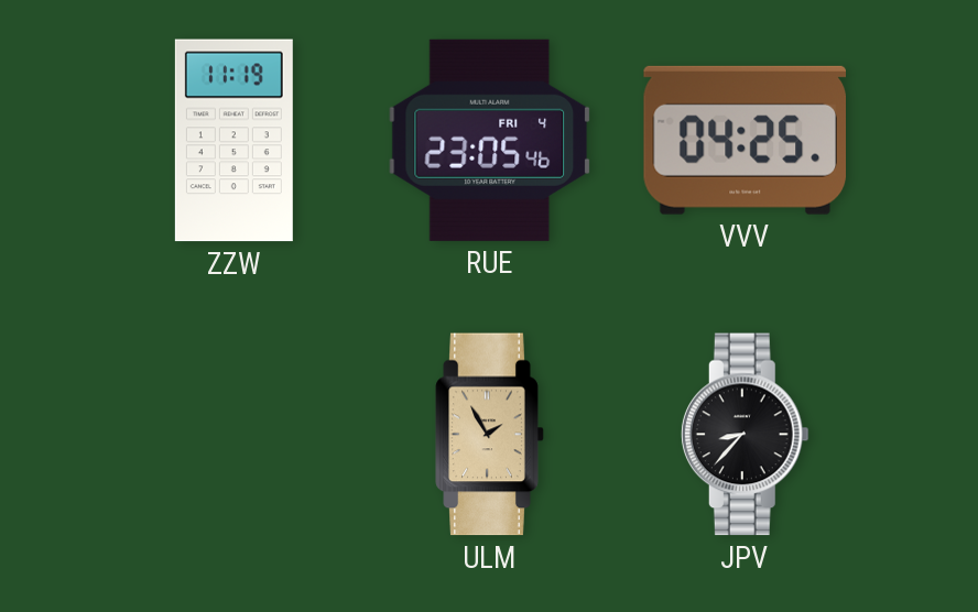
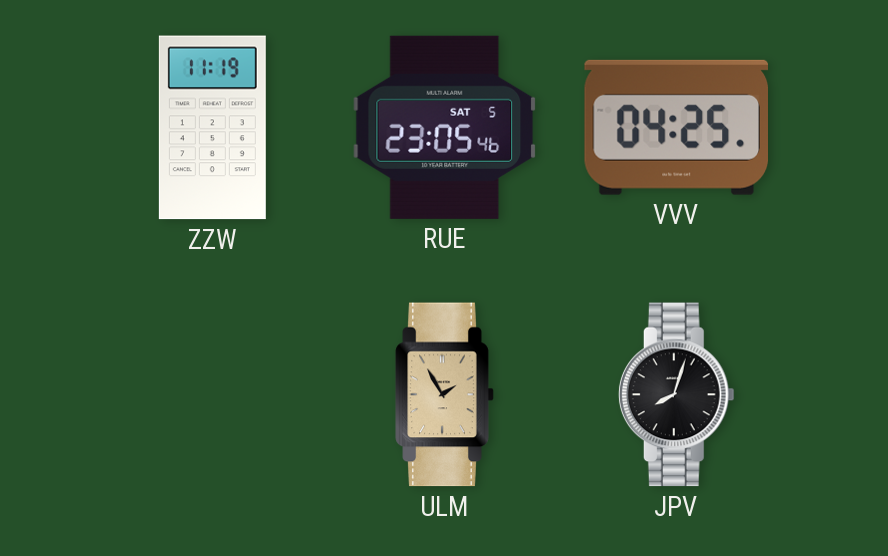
RUE date: FRI 4 -> SAT 5
JPV: 8:37 -> 8:03
